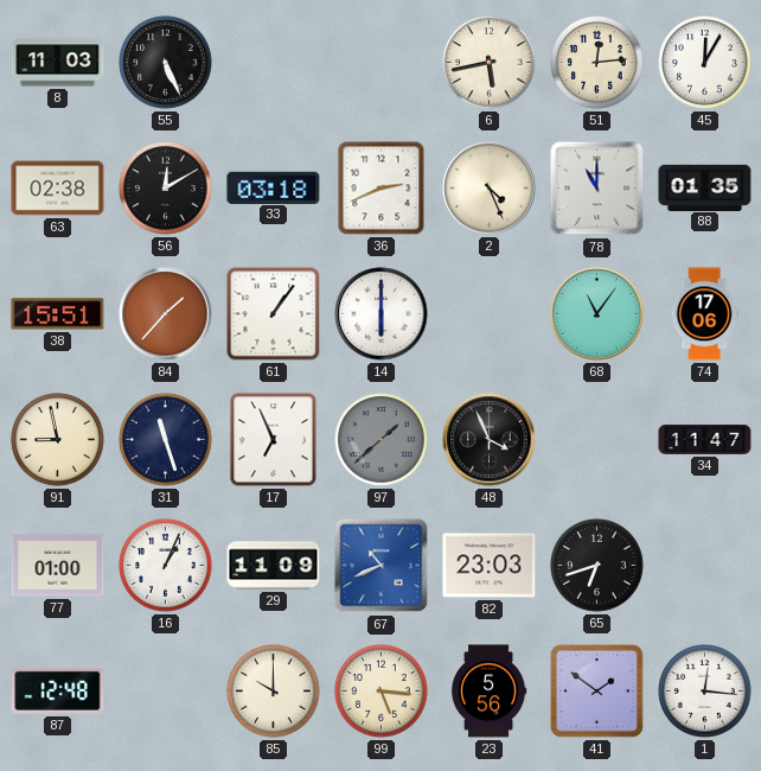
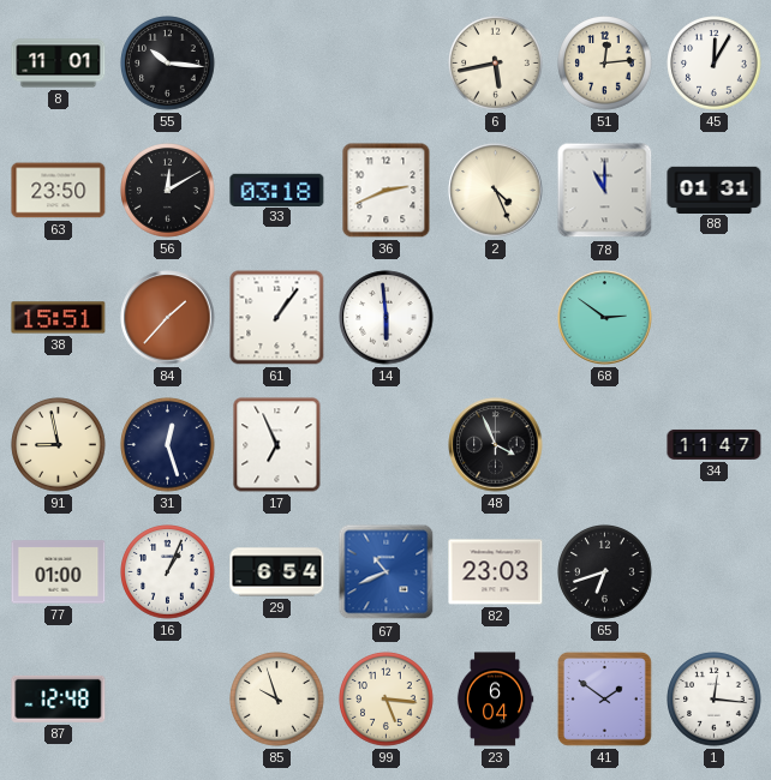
8: 11:03 -> 11:01
55: 5:26 -> 10:16
63: 02:38 -> 23:50
88: 01:35 -> 01:31
14: 6:00 -> 5:59
68: 11:06 -> 2:51
74: 17:06 -> none
31: 11:27 -> 12:27
97: 1:38 -> none
29: 11:09 -> 6:54
85: 10:00 -> 9:57
23: 5:56 -> 6:04
